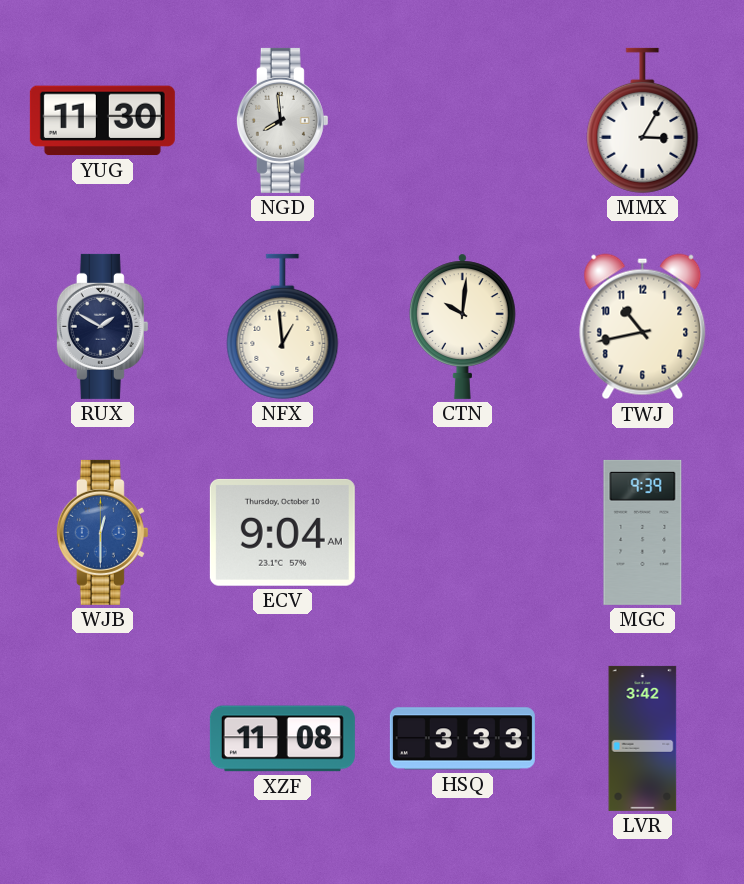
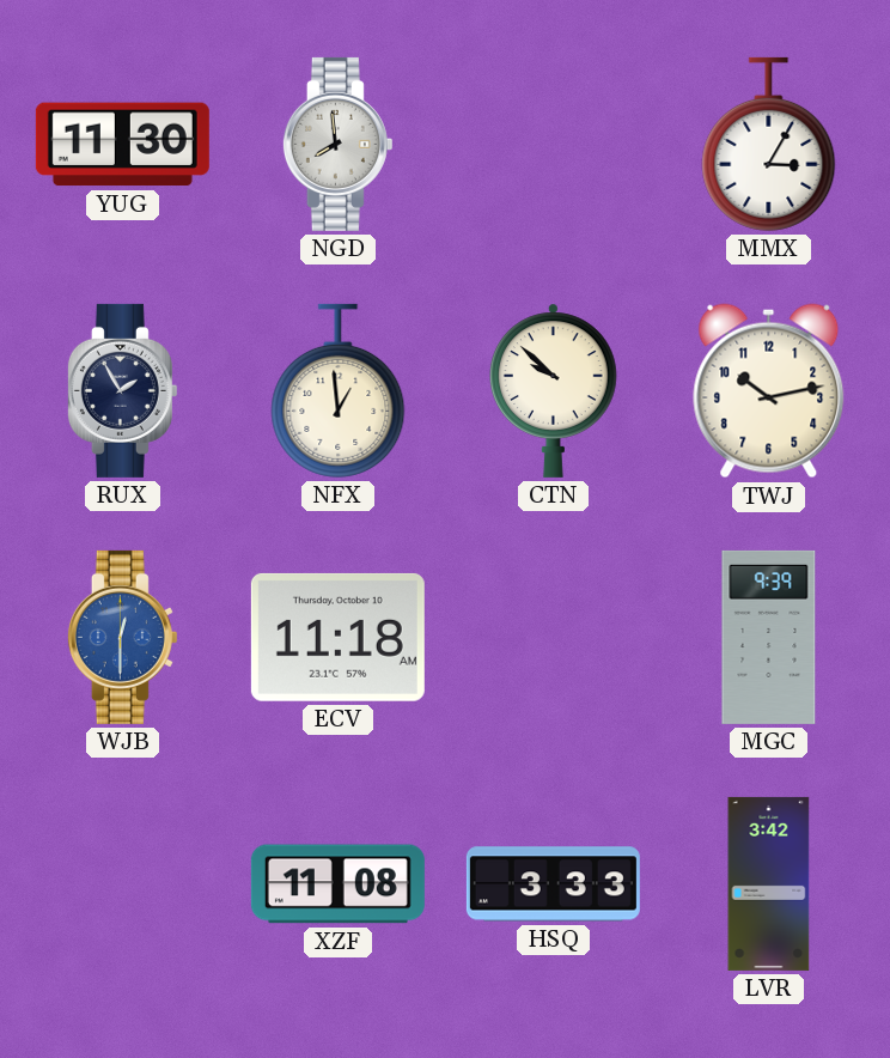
RUX: 1:50 -> 1:55
CTN: 10:01 -> 9:52
TWJ: 10:43 -> 10:13
ECV: 9:04 -> 11:18
